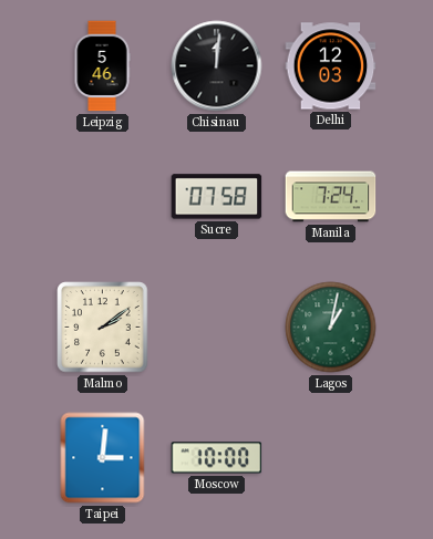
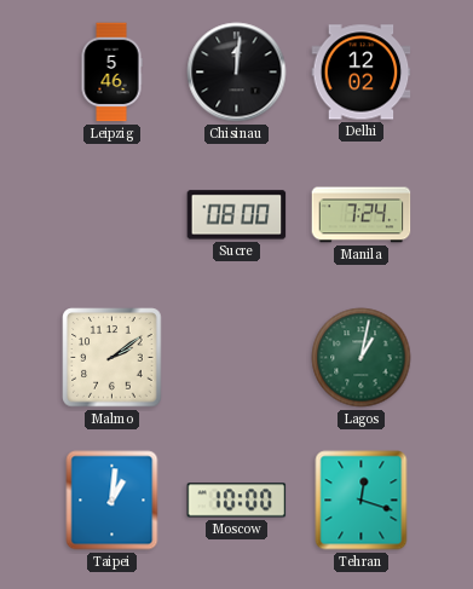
Delhi: 12:03 -> 12:02
Sucre: 07:58 -> 08:00
Taipei: 3:01 -> 1:01
Tehran: none -> 12:18
